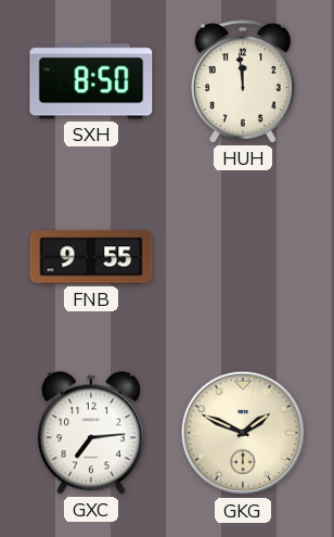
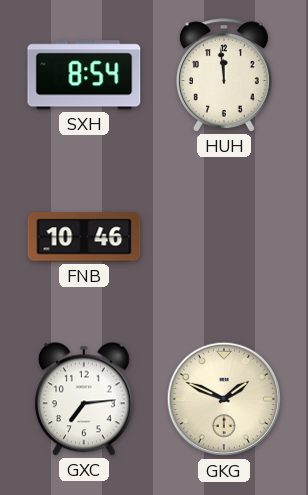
SXH: 8:50 -> 8:54
FNB: 9:55 -> 10:46
